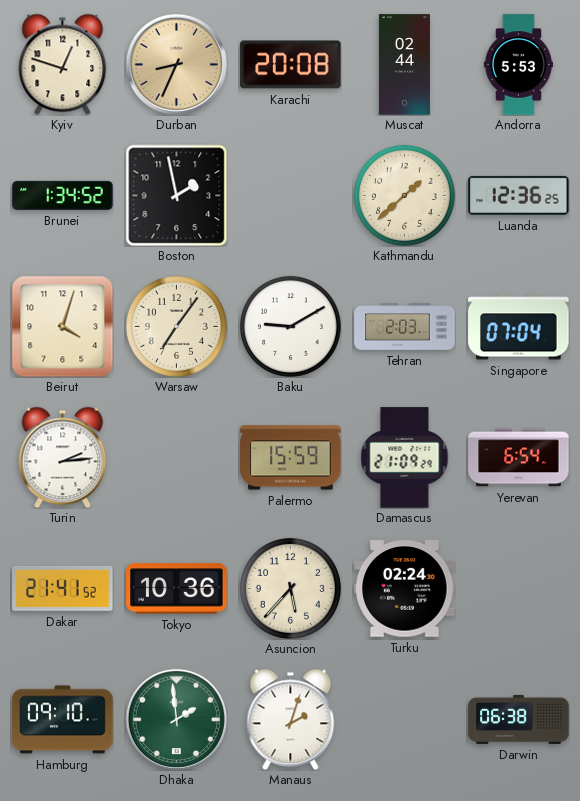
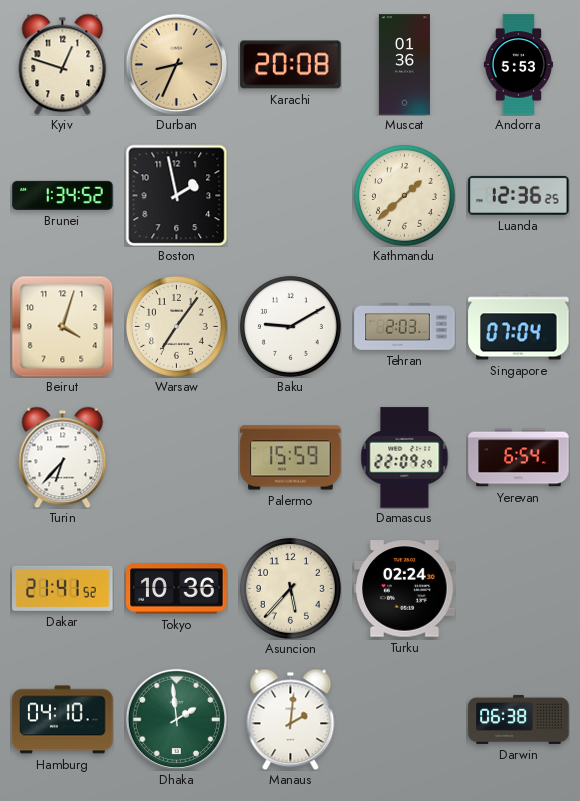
Muscat: 02:44 -> 01:36
Turin: 2:14 -> 6:37
Damascus: 21:09 -> 22:09
Hamburg: 09:10 -> 04:10
Manaus: 2:03 -> 2:01
